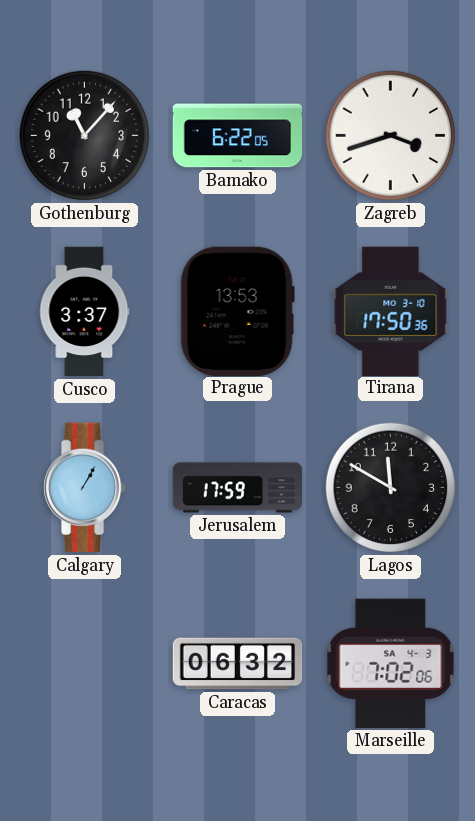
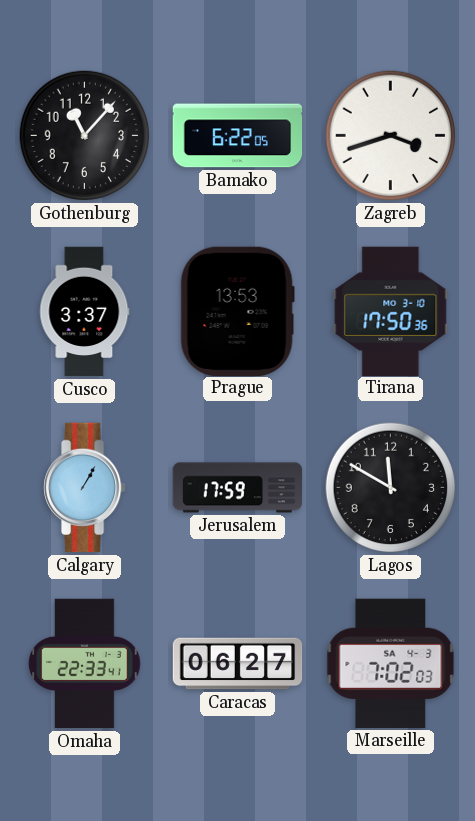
Omaha: none -> 22:33
Caracas: 06:32 -> 06:27
Marseille: 7:02:06 -> 7:02:03
